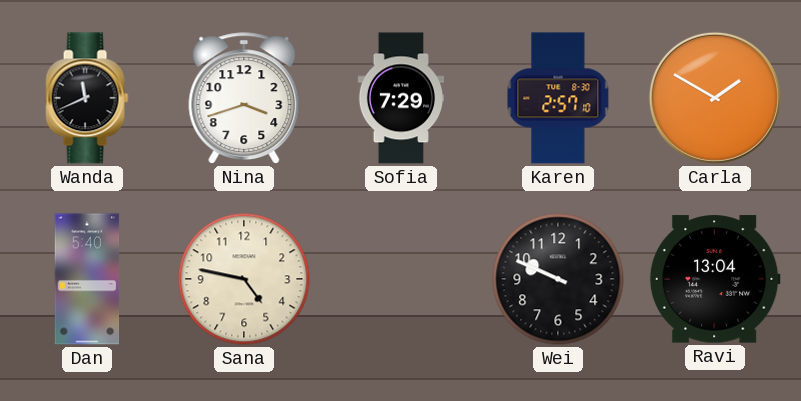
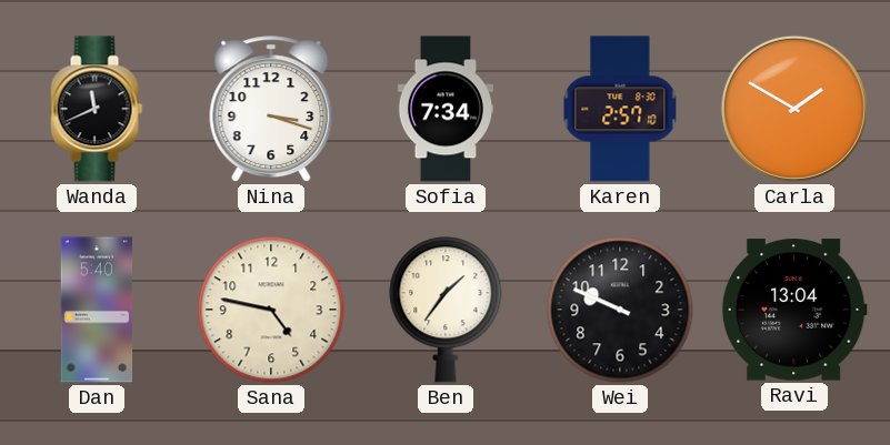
Nina: 3:42 -> 3:18
Sofia: 7:29 -> 7:34
Ben: none -> 1:36
